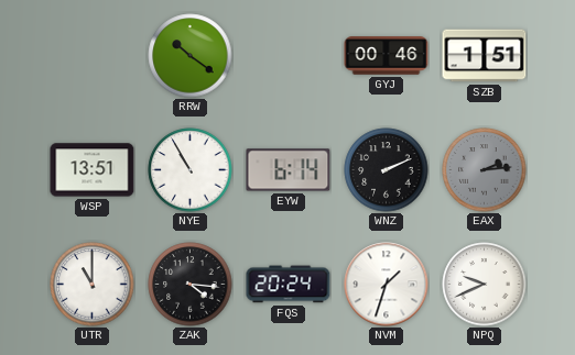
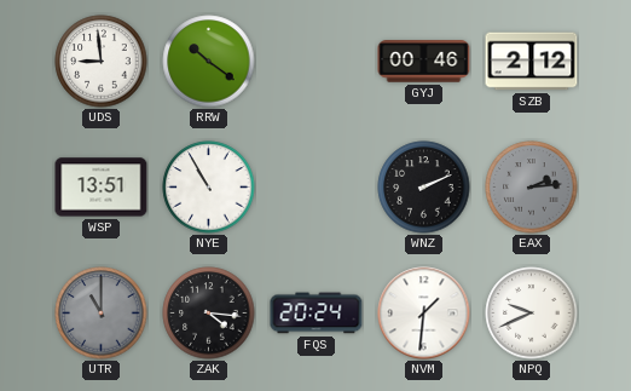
UDS: none -> 8:59
SZB: 1:51 -> 2:12
EYW: 6:14 -> none
UTR dial: white -> grey
NVM: 1:33 -> 1:31
